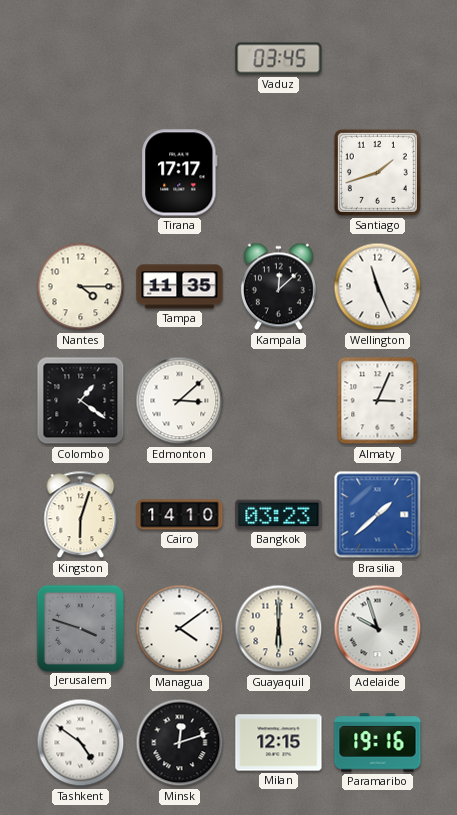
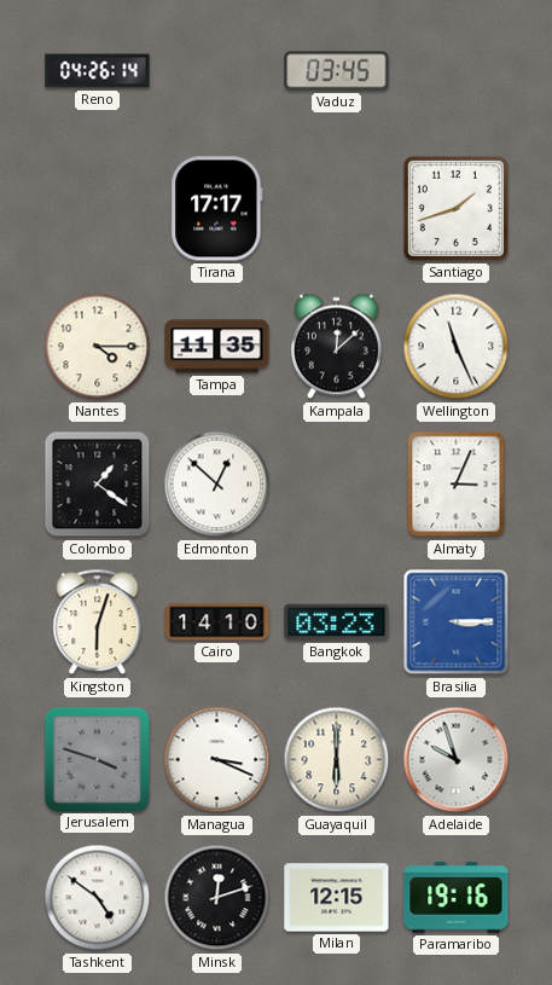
Reno: none -> 04:26
Edmonton: 3:08 -> 12:52
Brasilia: 1:38 -> 3:15
Managua: 4:09 -> 3:19
